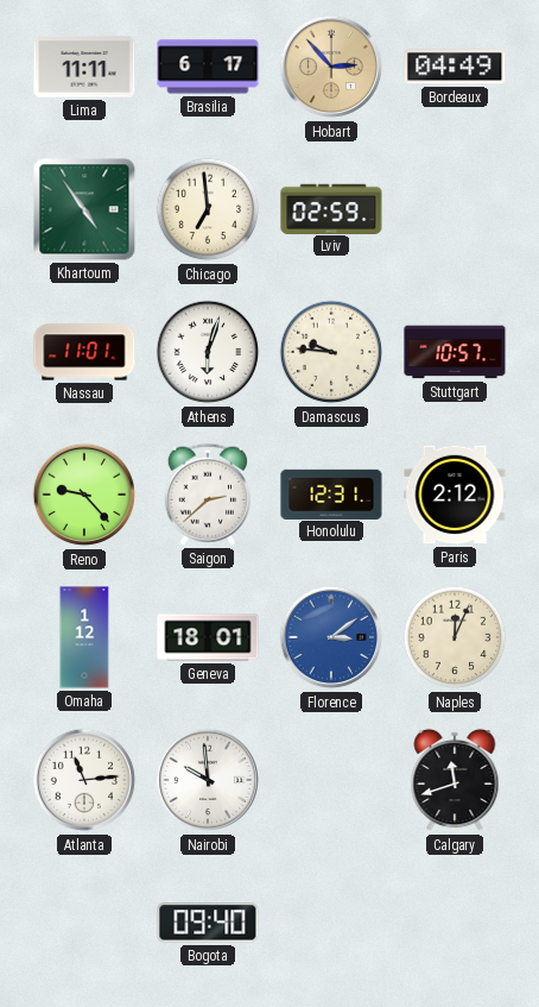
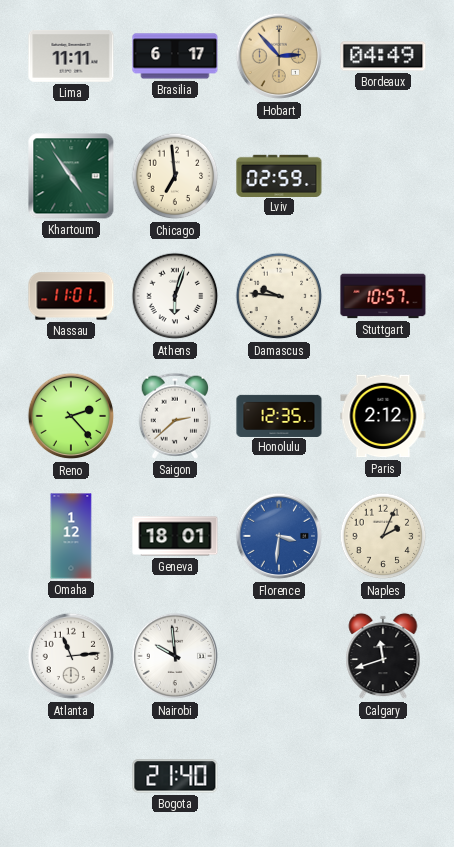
Reno: 9:23 -> 2:23
Honolulu: 12:31 -> 12:35
Florence: 3:09 -> 3:31
Naples: 12:04 -> 2:04
Bogota: 09:40 -> 21:40
